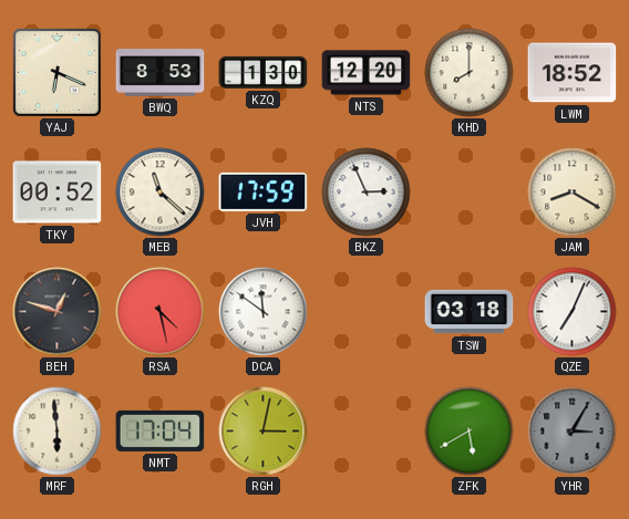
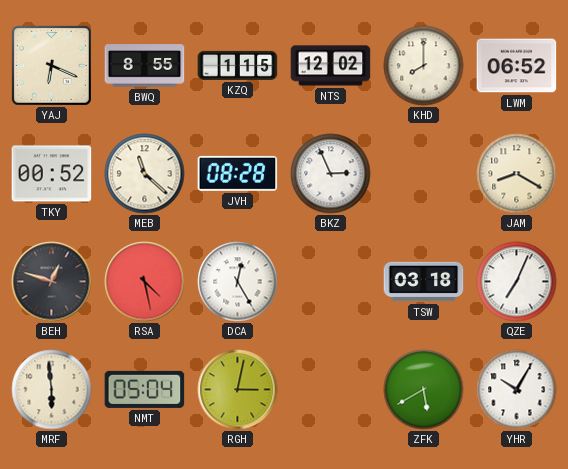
BWQ: 8:53 -> 8:55
KZQ: 1:30 -> 1:15
NTS: 12:20 -> 12:02
LWM: 18:52 -> 06:52
JVH: 17:59 -> 08:28
DCA: 11:51 -> 12:25
NMT: 17:04 -> 05:04
YHR: 3:05 -> 10:05
YHR dial: grey -> white
